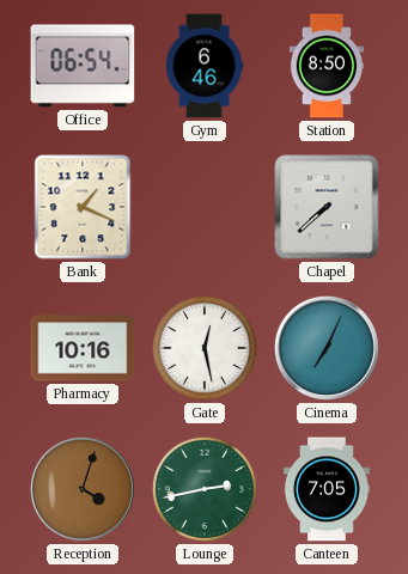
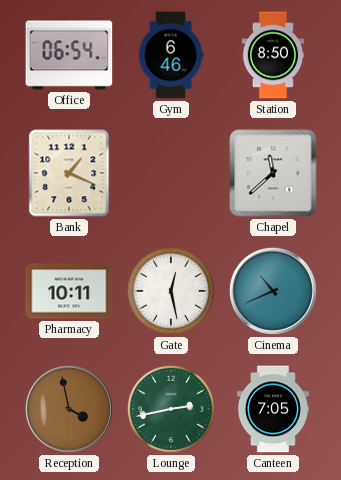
Chapel: 7:38 -> 11:38
Pharmacy: 10:16 -> 10:11
Cinema: 7:04 -> 10:41
Reception: 4:03 -> 3:58
